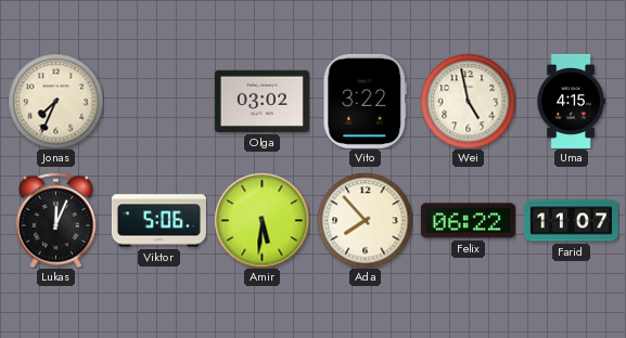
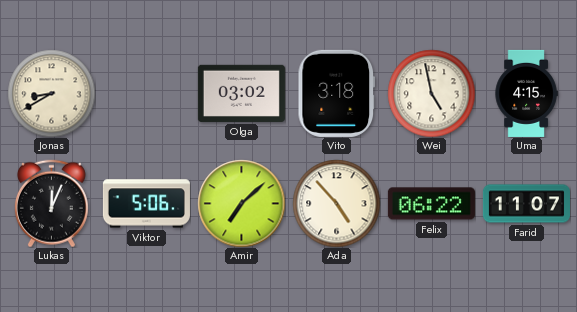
Jonas: 7:34 -> 8:40
Vito: 3:22 -> 3:18
Amir: 5:31 -> 7:08
Ada: 7:53 -> 4:53
